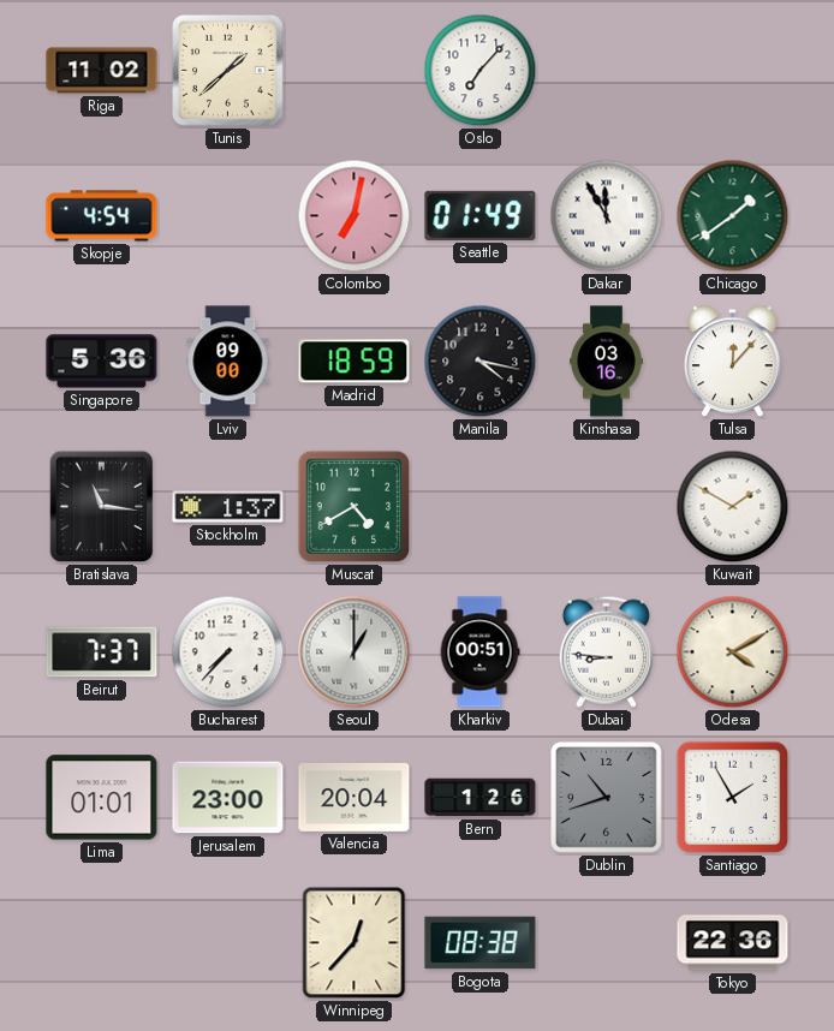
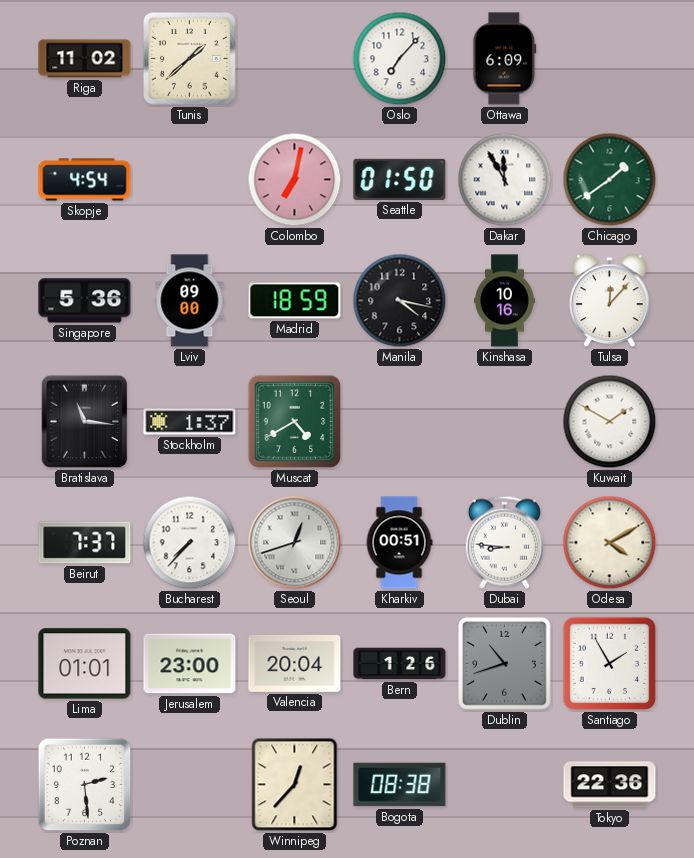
Ottawa: none -> 6:09
Seattle: 01:49 -> 01:50
Kinshasa: 03:16 -> 10:16
Seoul: 1:00 -> 12:42
Poznan: none -> 2:29
